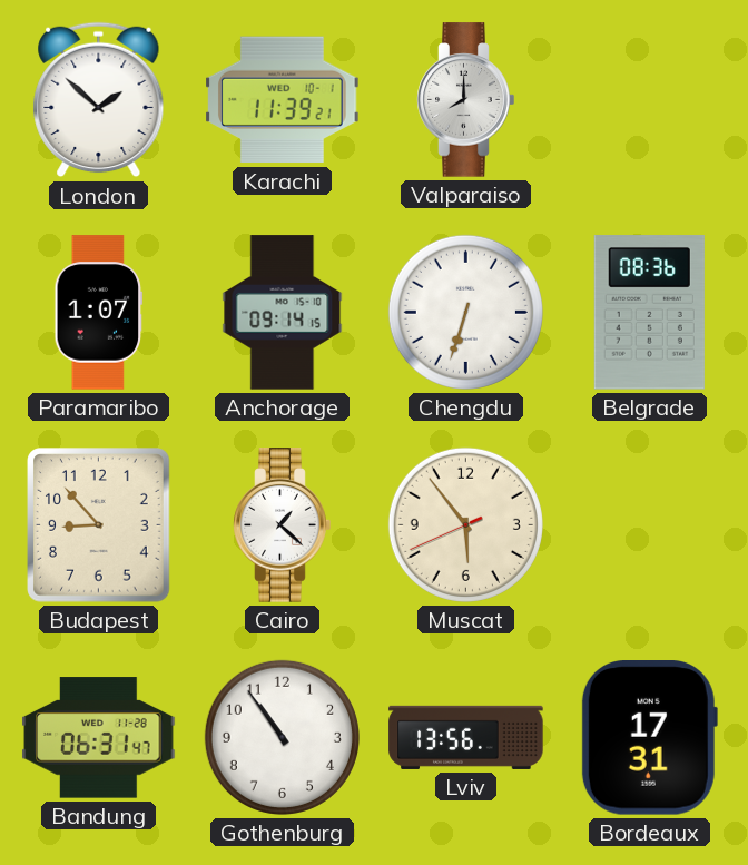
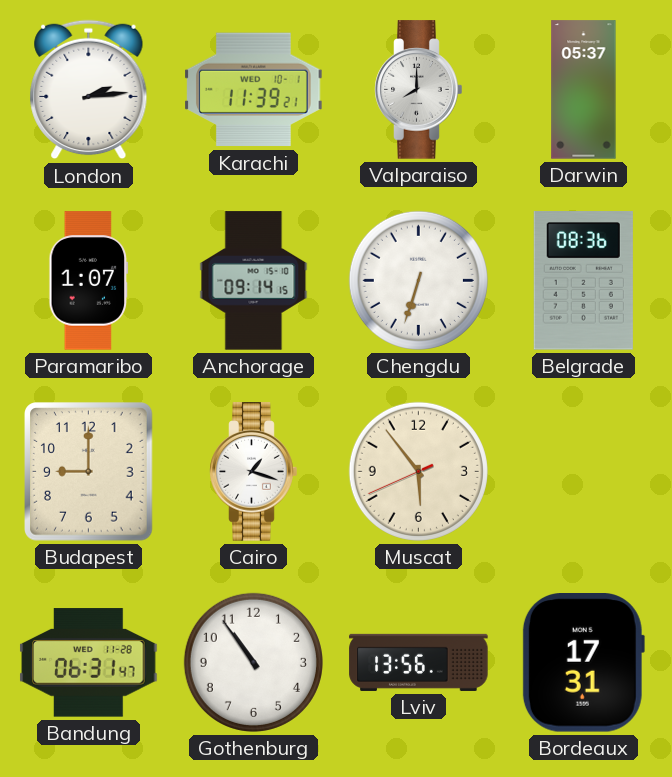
London: 1:52 -> 2:14
Darwin: none -> 05:37
Budapest: 8:53 -> 9:00
Cairo: 1:22 -> 1:18
